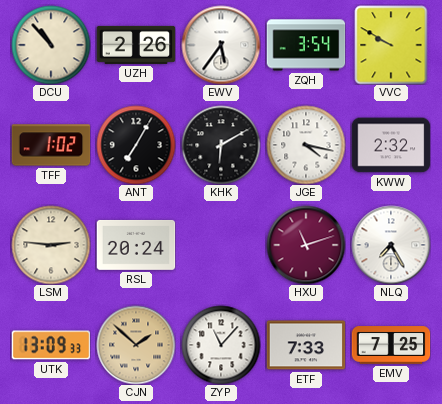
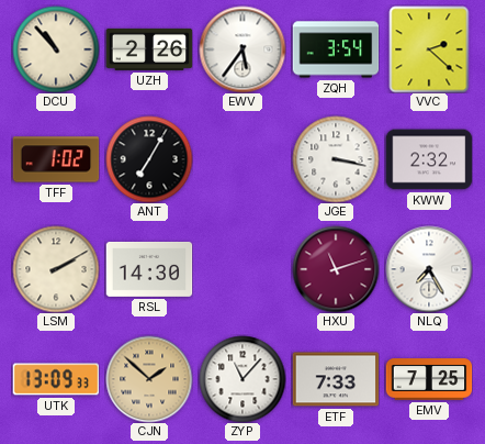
VVC: 9:50 -> 2:22
KHK: 6:10 -> none
JGE: 4:17 -> 3:17
LSM: 2:46 -> 2:10
RSL: 20:24 -> 14:30
